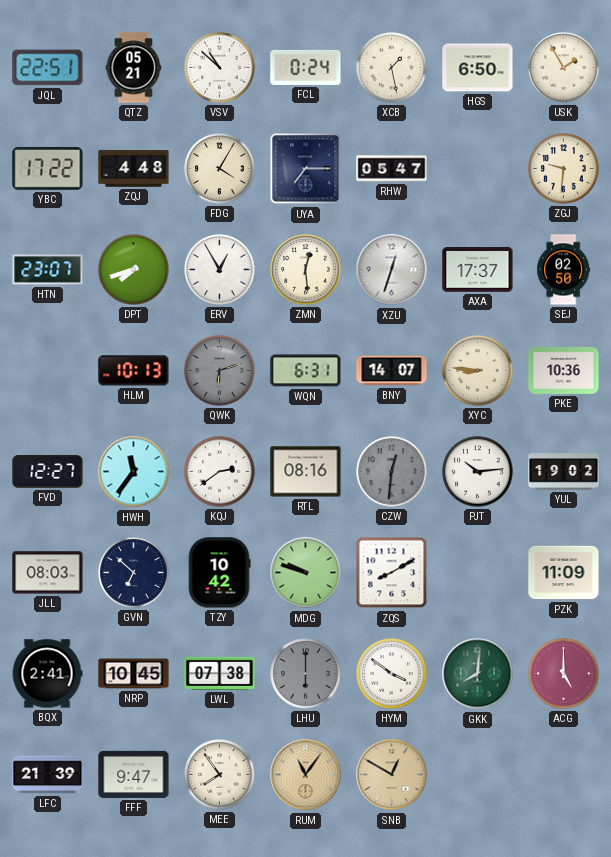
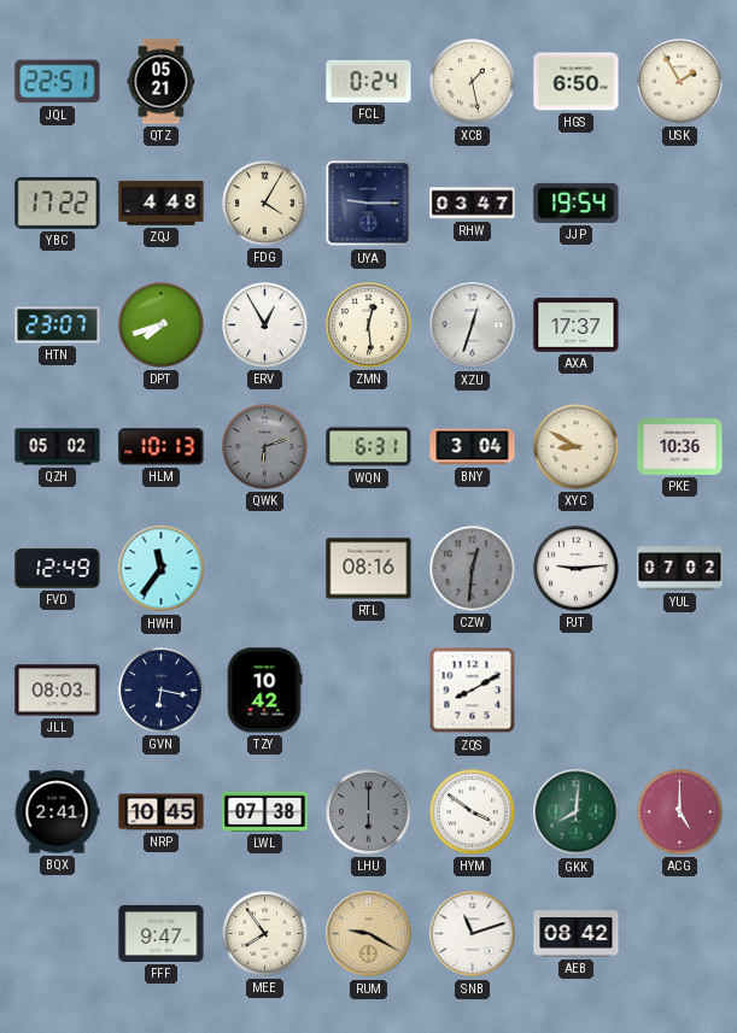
VSV: 10:52 -> none
UYA: 7:15 -> 9:15
RHW: 05:47 -> 03:47
JJP: none -> 19:54
ZGJ: 9:31 -> none
SEJ: 02:50 -> none
QZH: none -> 05:02
BNY: 14:07 -> 3:04
XYC: 8:46 -> 8:50
FVD: 12:27 -> 12:49
KQJ: 2:39 -> none
PJT: 10:14 -> 9:14
YUL: 19:02 -> 07:02
GVN: 6:52 -> 6:17
MDG: 9:48 -> none
PZK: 11:09 -> none
LFC: 21:39 -> none
RUM: 11:06 -> 9:20
SNB: 12:50 -> 11:12
SNB dial: champagne -> white
AEB: none -> 08:42
